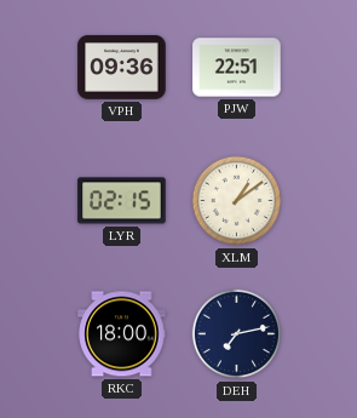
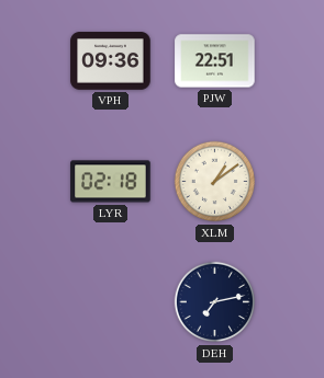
LYR: 02:15 -> 02:18
RKC: 18:00 -> none
